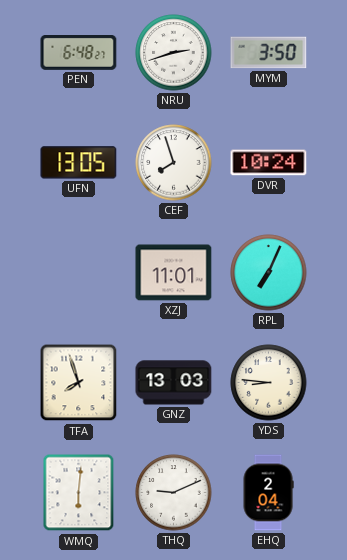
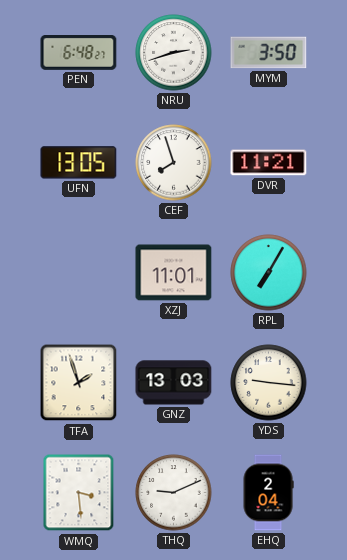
DVR: 10:24 -> 11:21
RPL: 7:04 -> 7:05
TFA: 7:57 -> 1:57
YDS: 8:46 -> 9:16
WMQ: 6:01 -> 3:29
